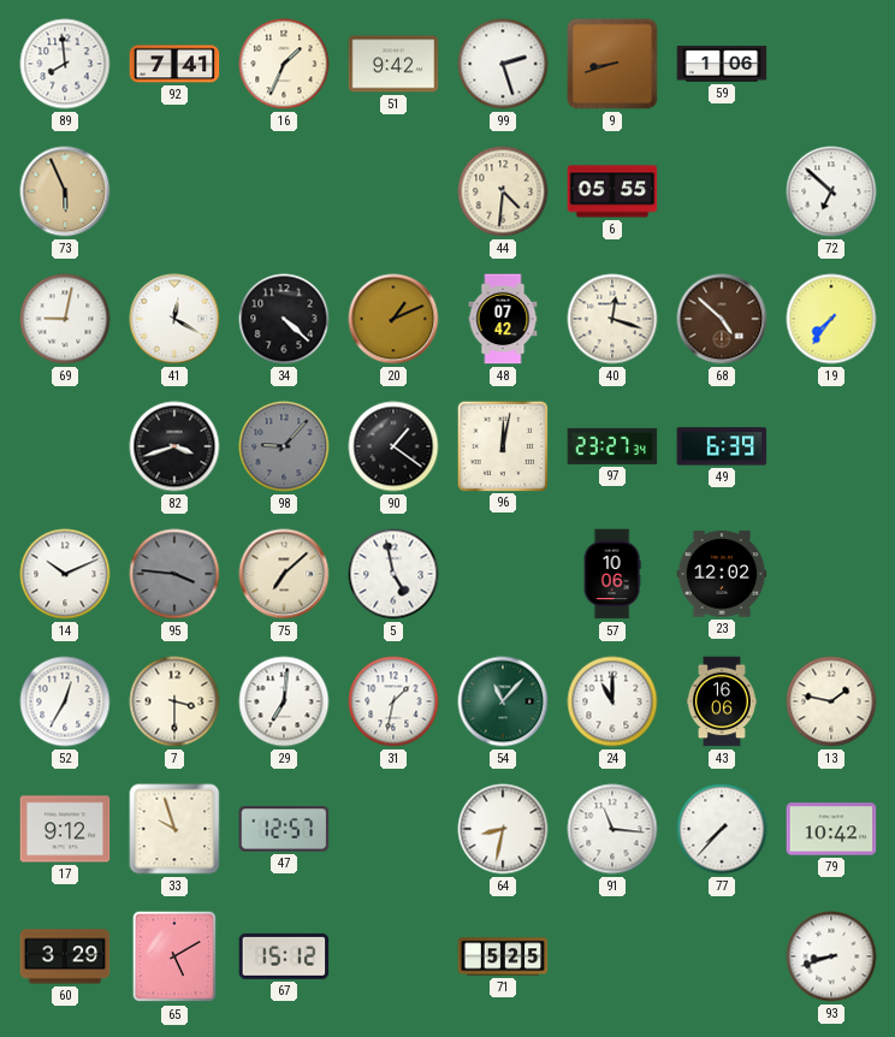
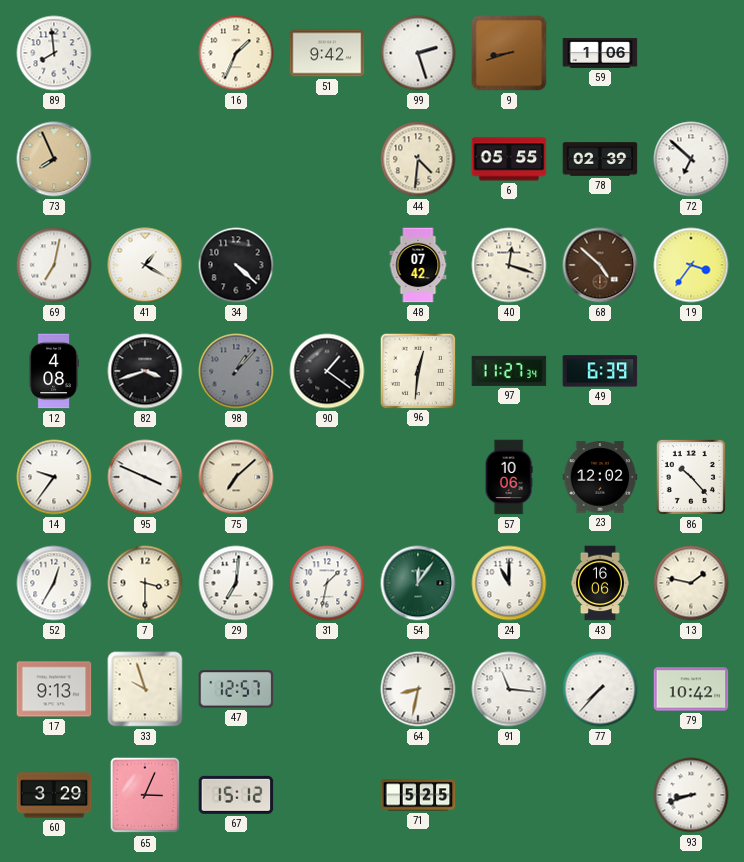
92: 7:41 -> none
73: 5:56 -> 7:56
78: none -> 02:39
69: 9:02 -> 7:02
41: 12:20 -> 1:20
20: 1:11 -> none
19: 7:36 -> 3:36
12: none -> 4:08
98: 9:07 -> 1:07
96: 12:02 -> 12:31
97: 23:27 -> 11:27
14: 10:11 -> 9:36
95: 3:46 -> 3:49
95 dial: grey -> white
5: 4:58 -> none
86: none -> 10:23
54: 11:07 -> 12:06
17: 9:12 -> 9:13
65: 5:10 -> 3:04
